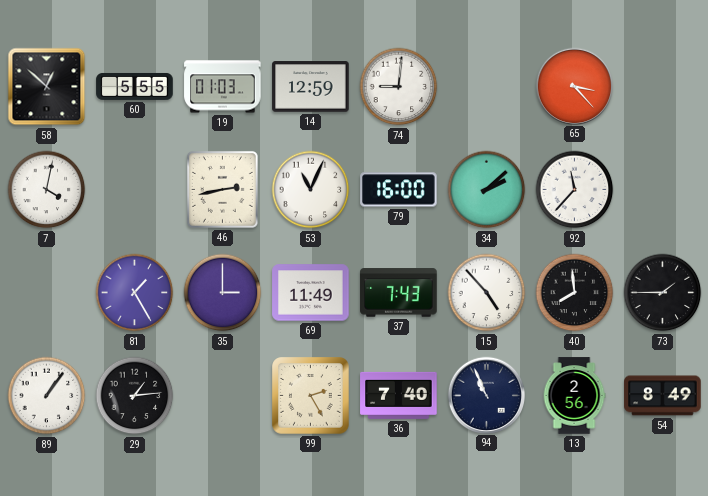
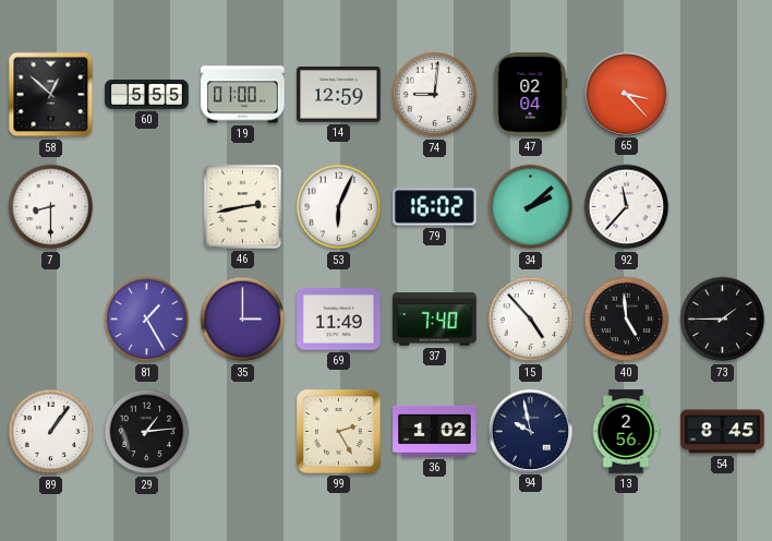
19: 01:03 -> 01:00
47: none -> 02:04
7: 4:02 -> 8:30
53: 11:04 -> 6:04
79: 16:00 -> 16:02
37: 7:43 -> 7:40
40: 7:59 -> 4:59
36: 7:40 -> 1:02
94: 10:56 -> 9:58
54: 8:49 -> 8:45
